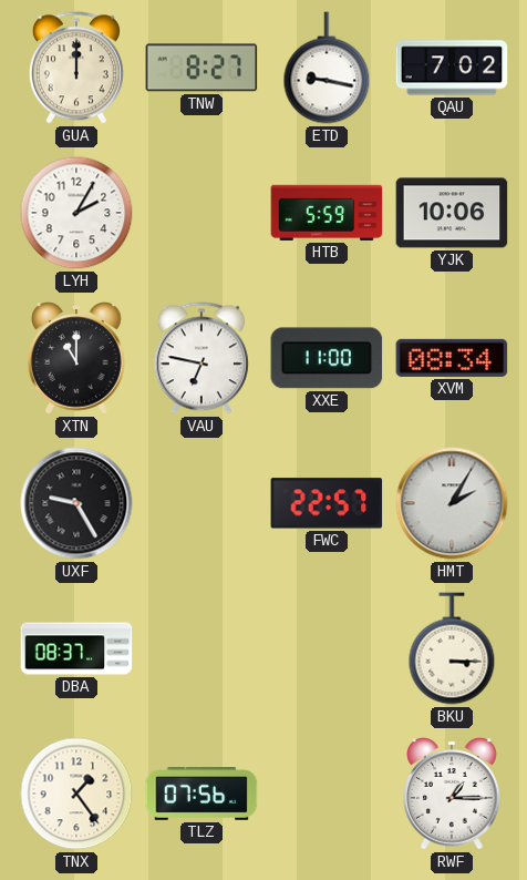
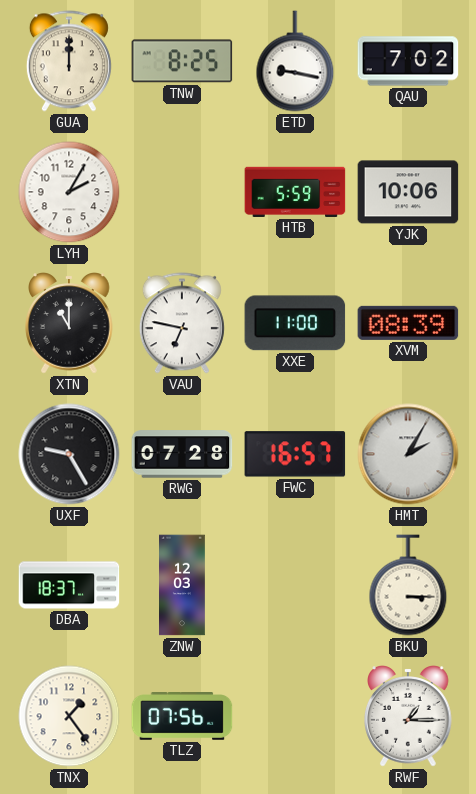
TNW: 8:27 -> 8:25
XVM: 08:34 -> 08:39
RWG: none -> 07:28
FWC: 22:57 -> 16:57
DBA: 08:37 -> 18:37
ZNW: none -> 12:03
